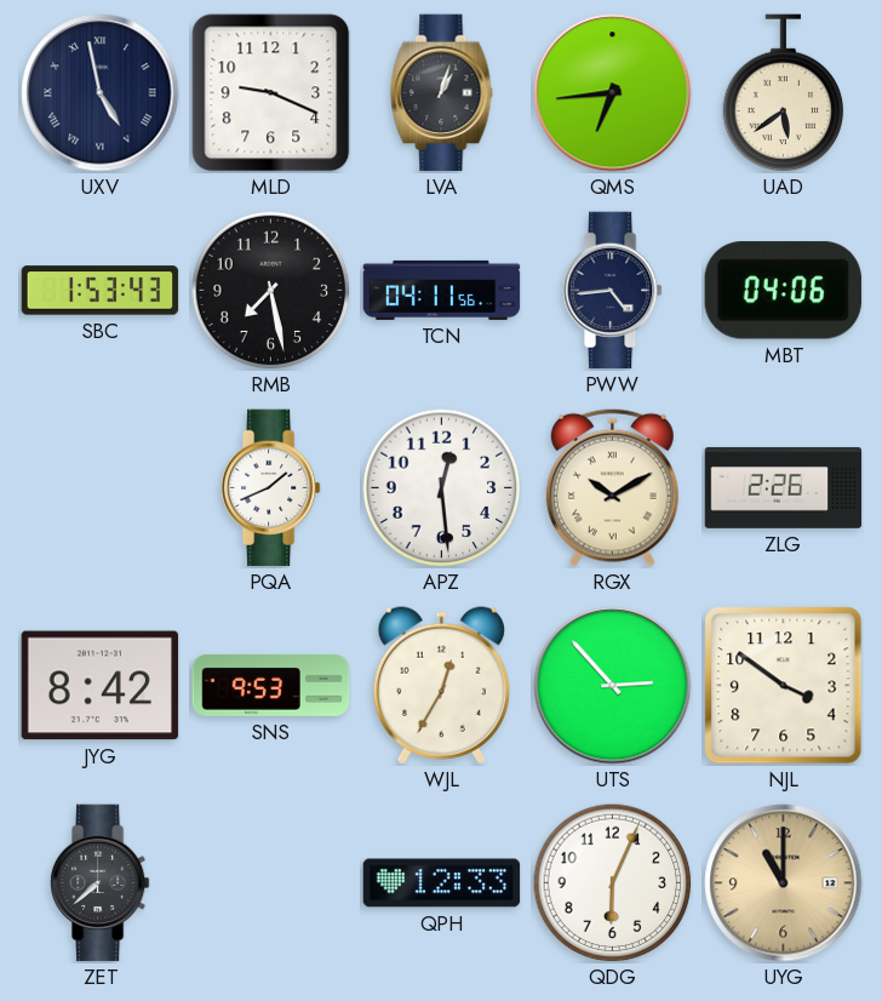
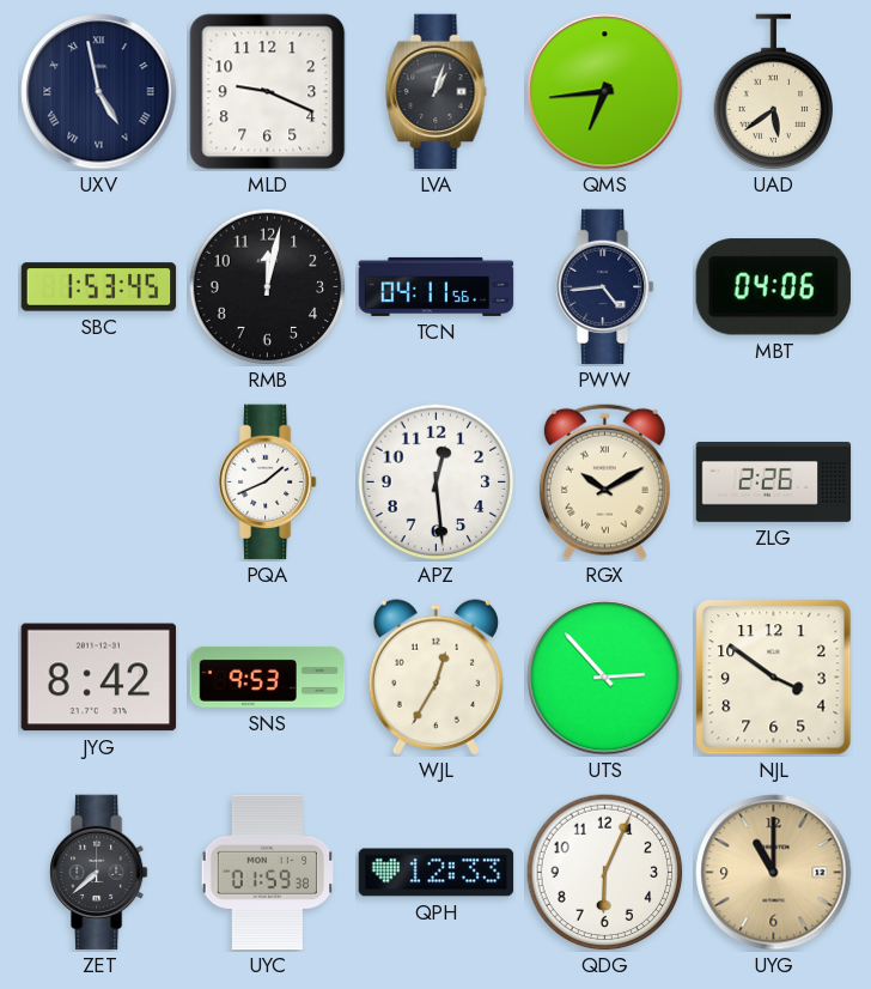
SBC: 1:53:43 -> 1:53:45
RMB: 7:28 -> 12:02
UYC: none -> 01:59
